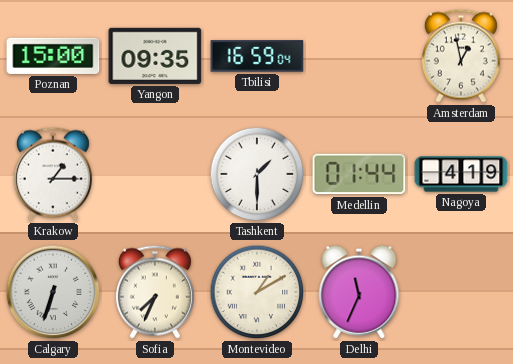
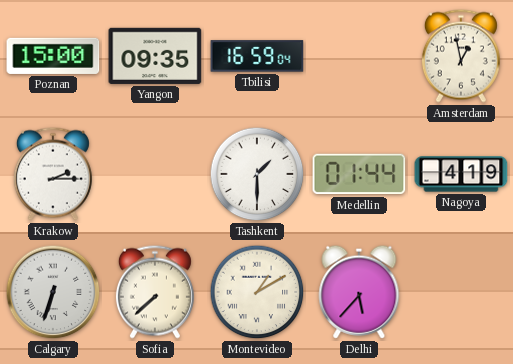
Krakow: 1:15 -> 2:15
Sofia: 7:34 -> 7:38
Delhi: 11:34 -> 5:37
